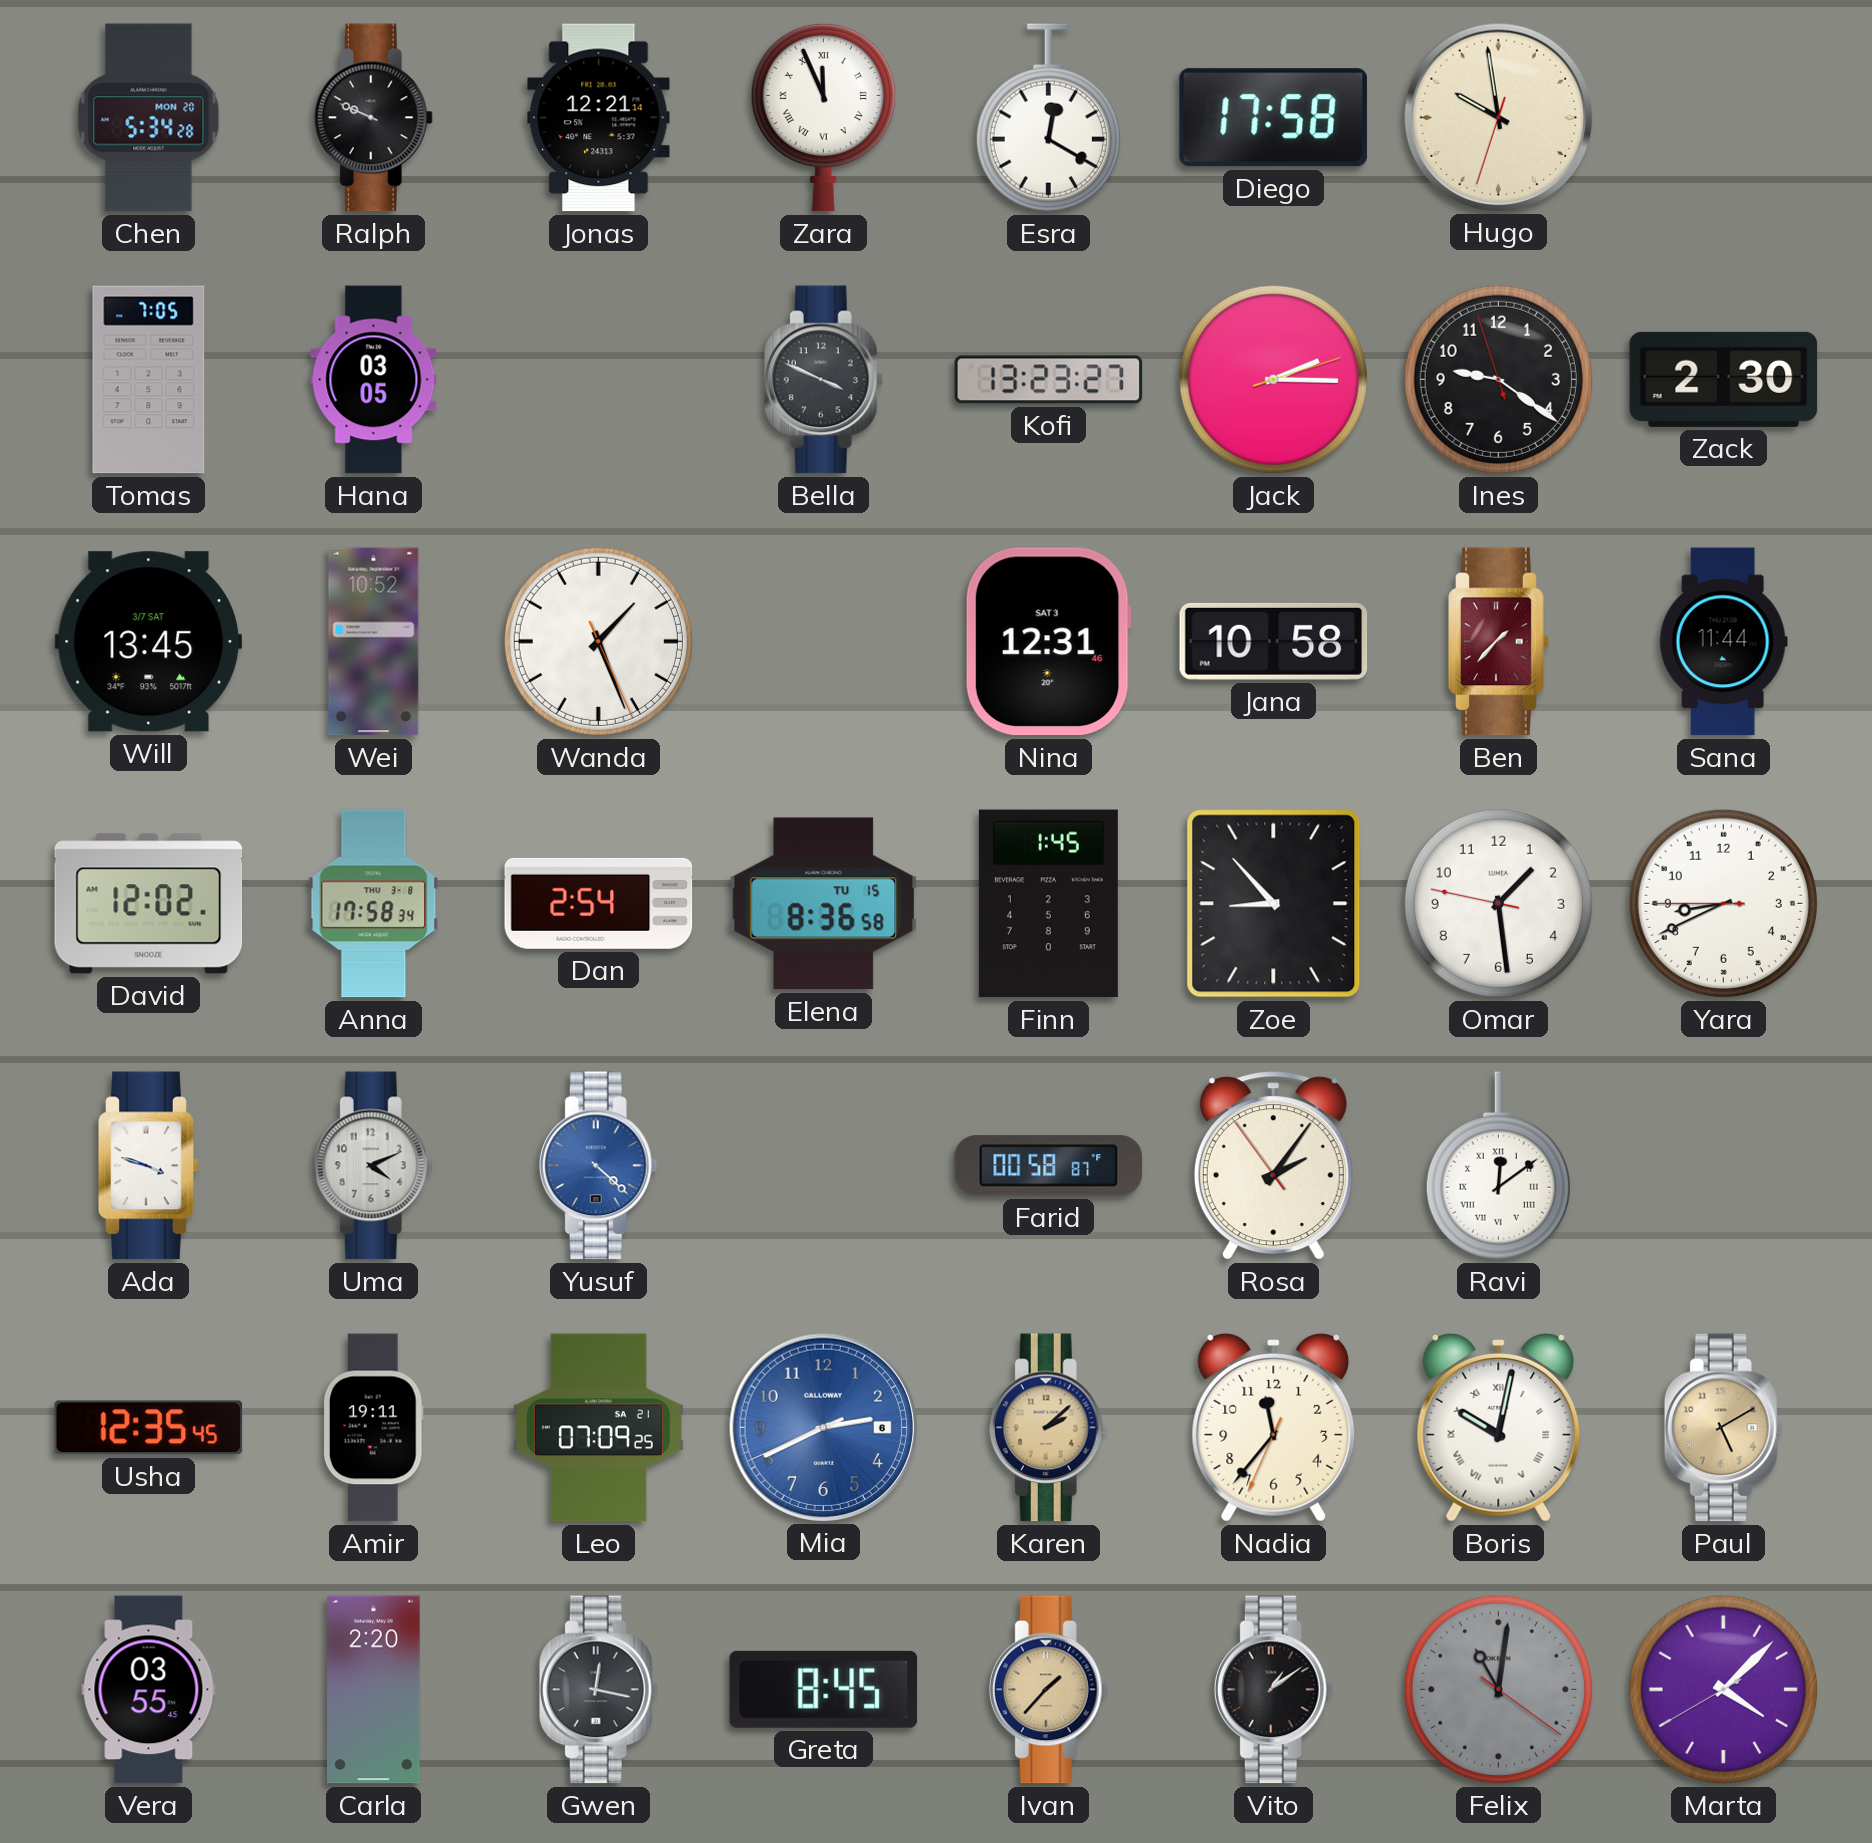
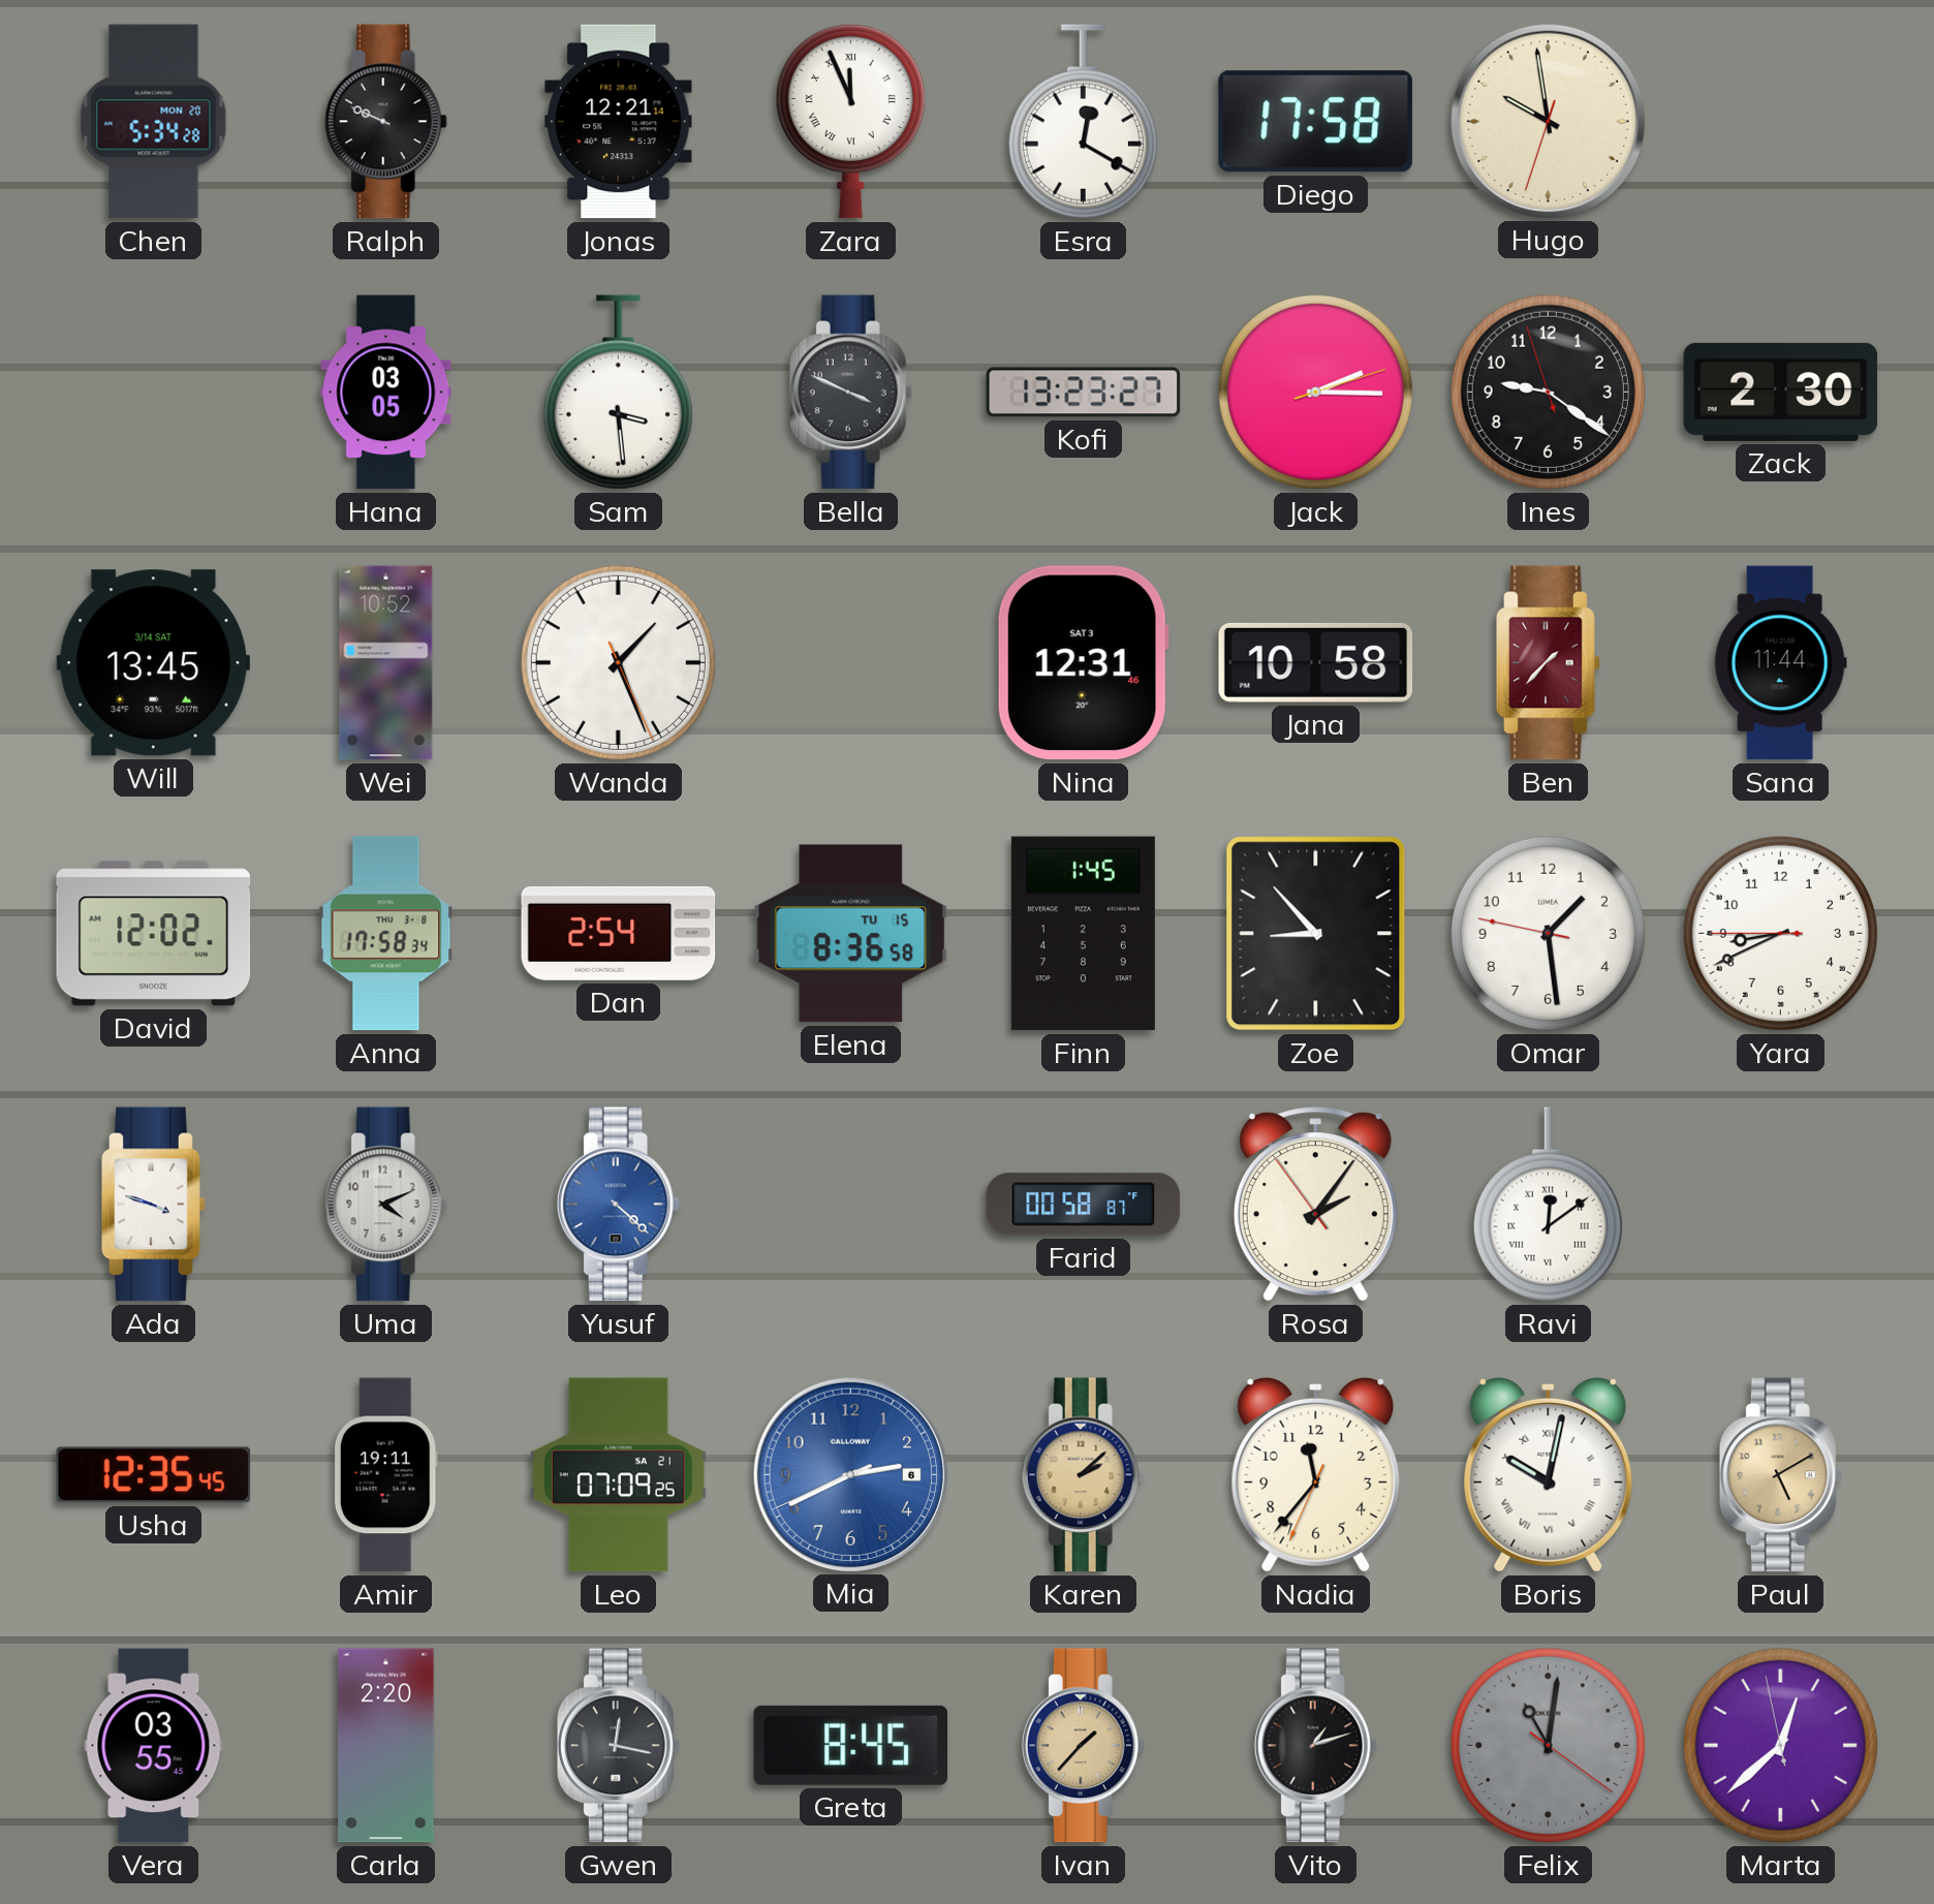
Tomas: 7:05 -> none
Sam: none -> 3:29
Will date: 3/7 SAT -> 3/14 SAT
Vito: 1:09 -> 1:12
Marta: 4:07 -> 12:37
